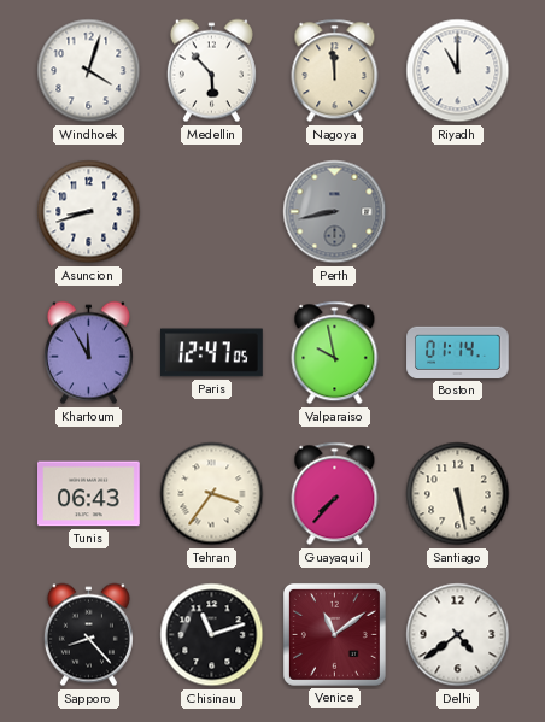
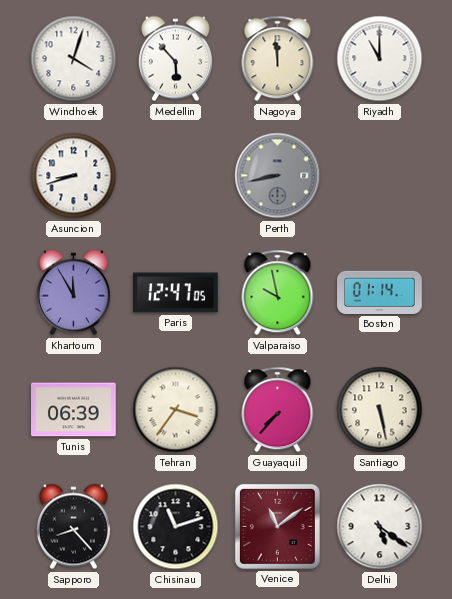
Tunis: 06:43 -> 06:39
Delhi: 4:39 -> 5:21
